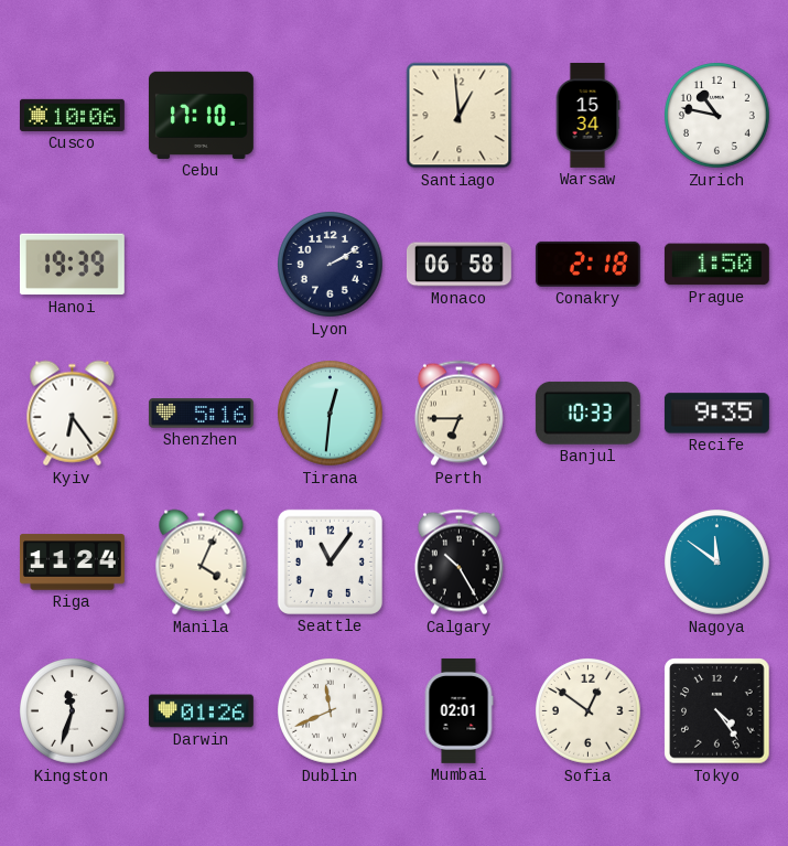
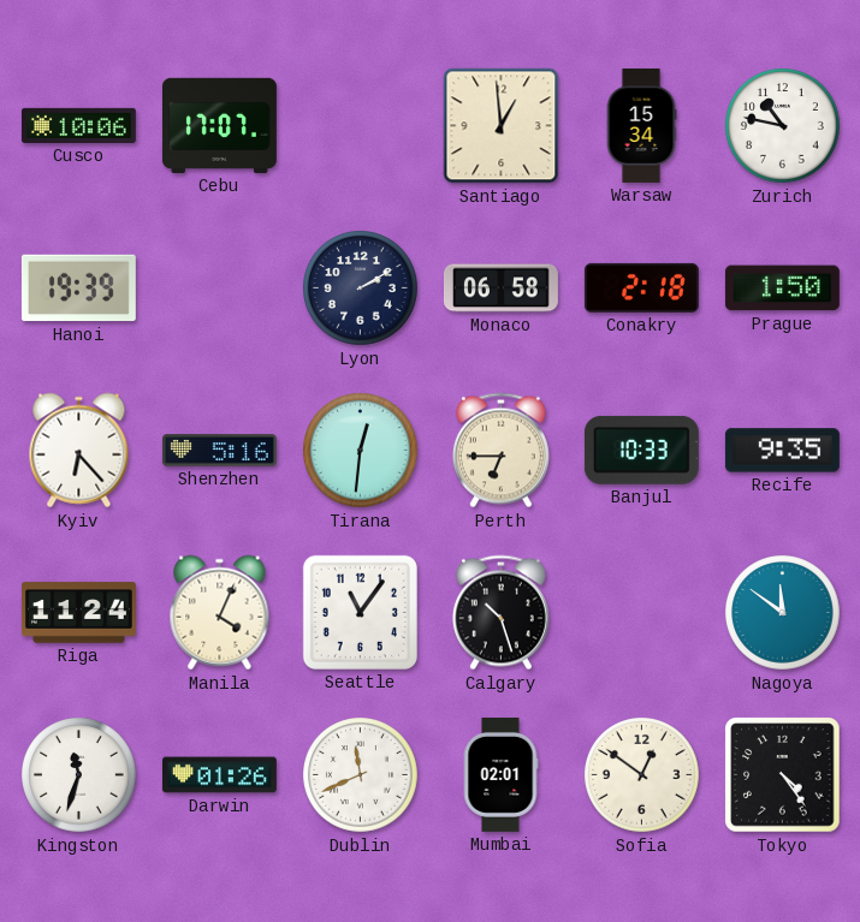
Cebu: 17:10 -> 17:07
Kyiv: 6:24 -> 6:23
Calgary: 10:25 -> 10:27
